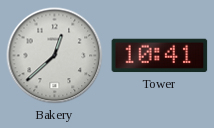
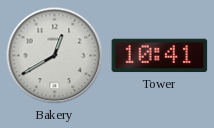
Bakery: 12:38 -> 12:40
